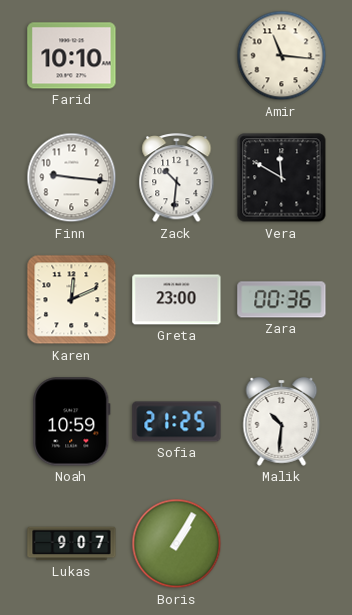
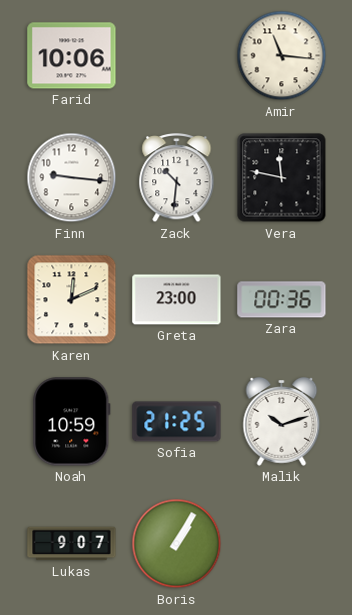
Farid: 10:10 -> 10:06
Vera: 11:50 -> 11:47
Malik: 10:31 -> 10:12
